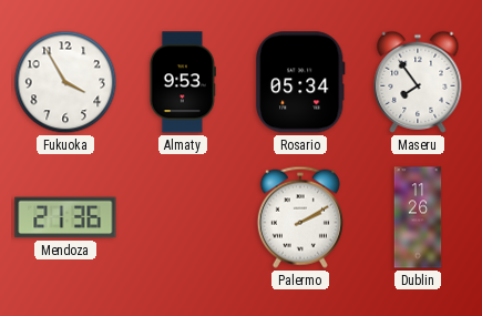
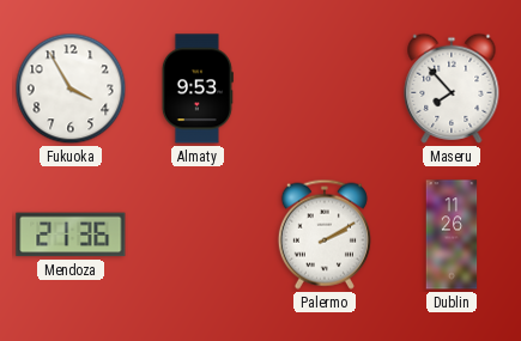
Rosario: 05:34 -> none
Maseru: 7:54 -> 7:53
